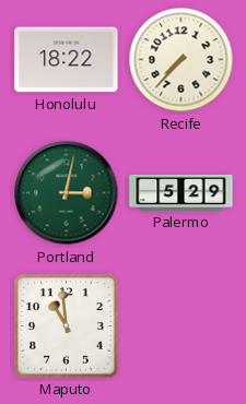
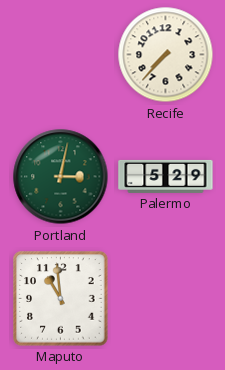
Honolulu: 18:22 -> none
